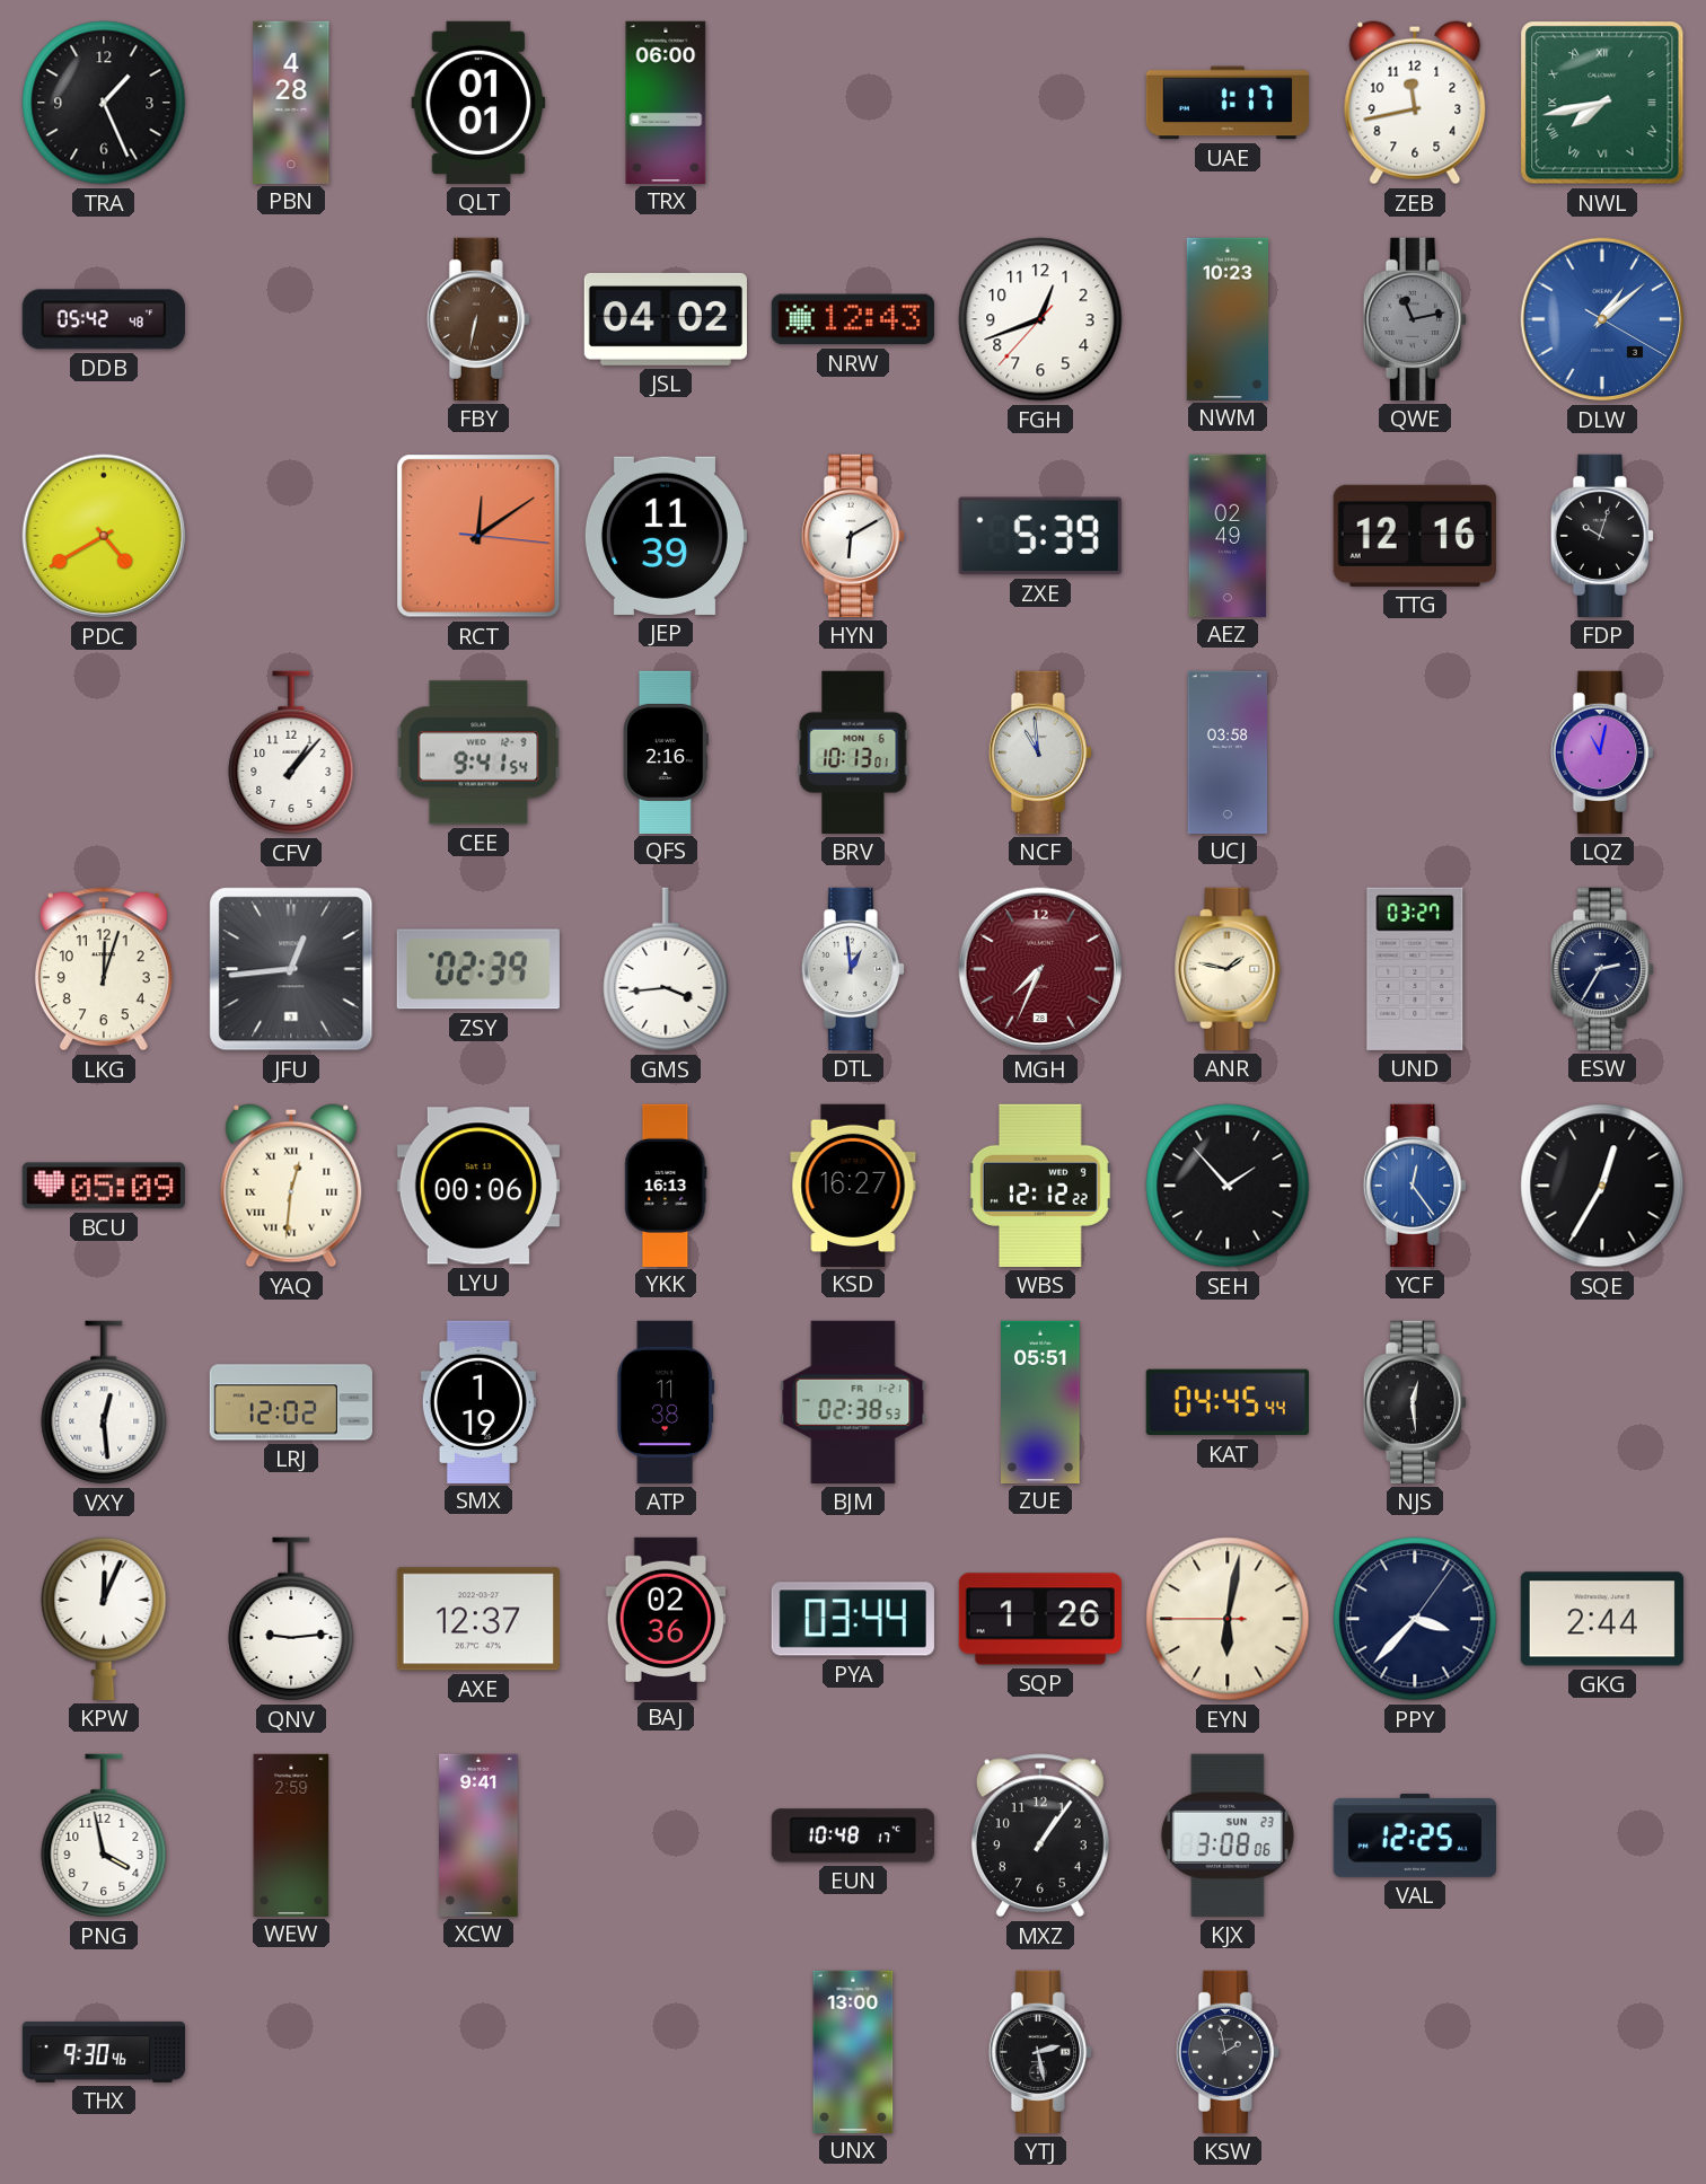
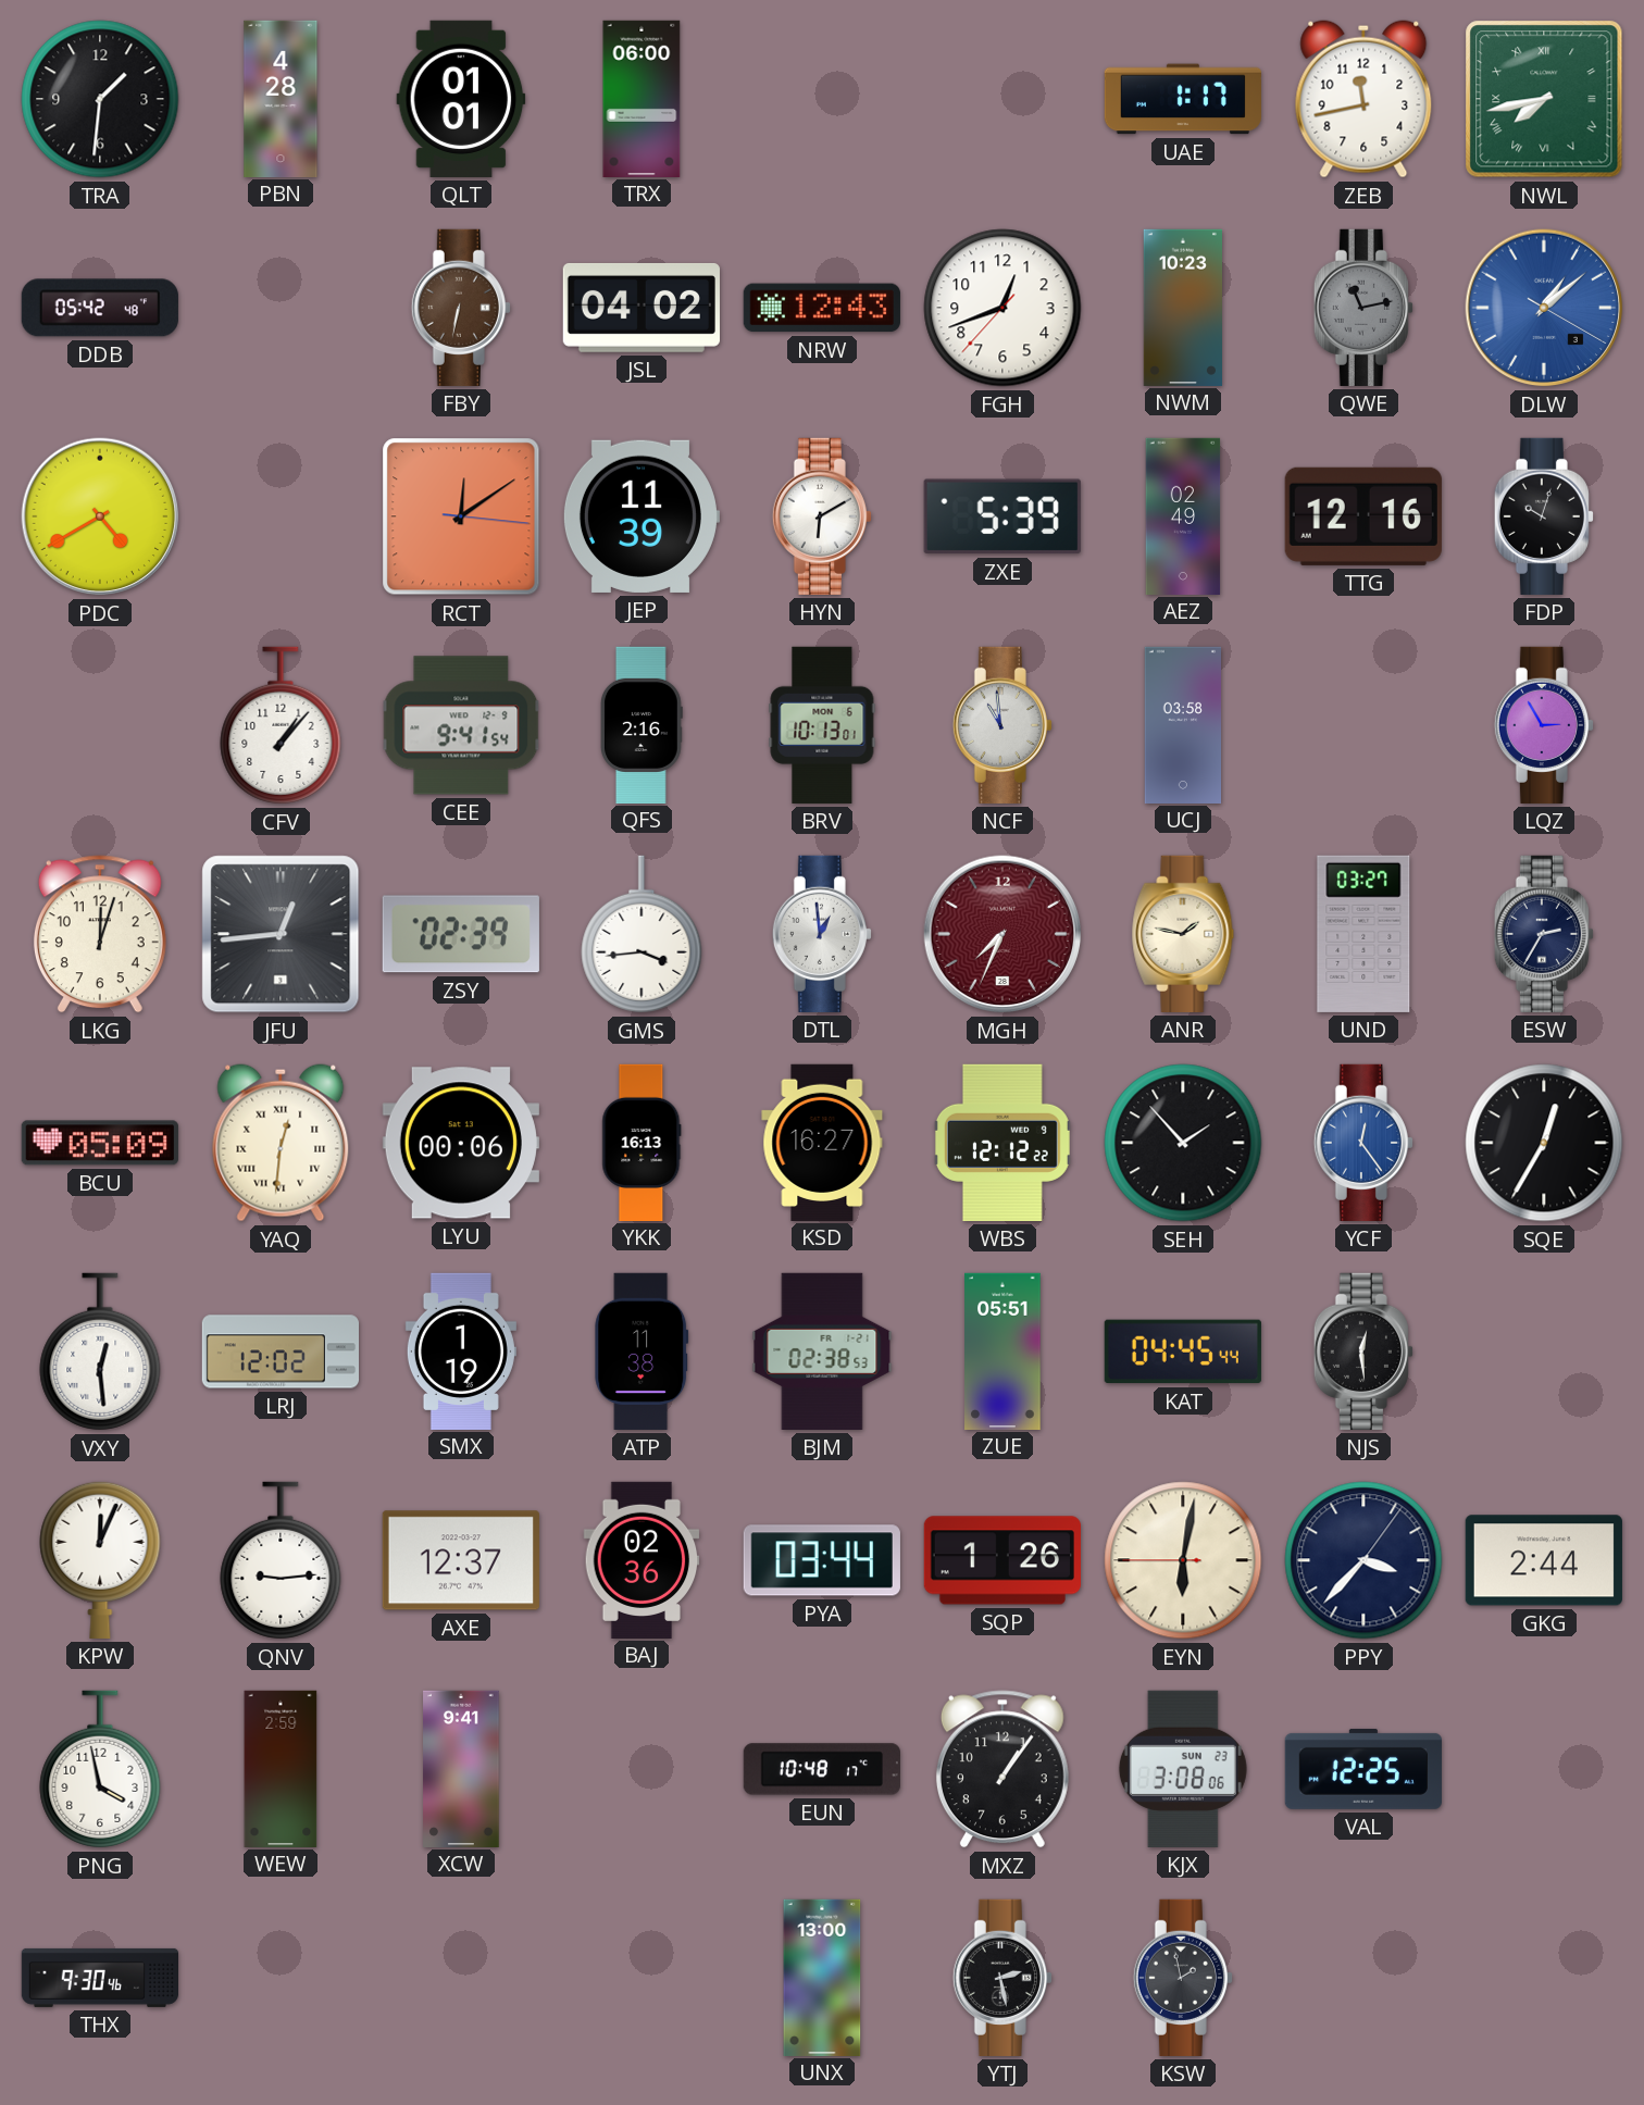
TRA: 1:26 -> 1:31
LQZ: 11:02 -> 2:55
